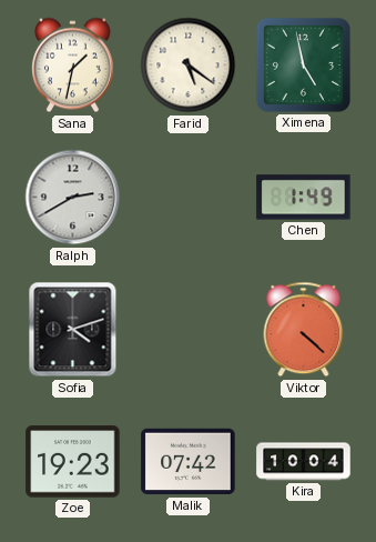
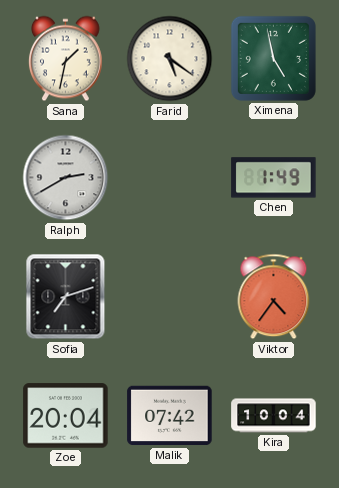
Sofia: 4:12 -> 7:12
Viktor: 4:22 -> 4:36
Zoe: 19:23 -> 20:04
